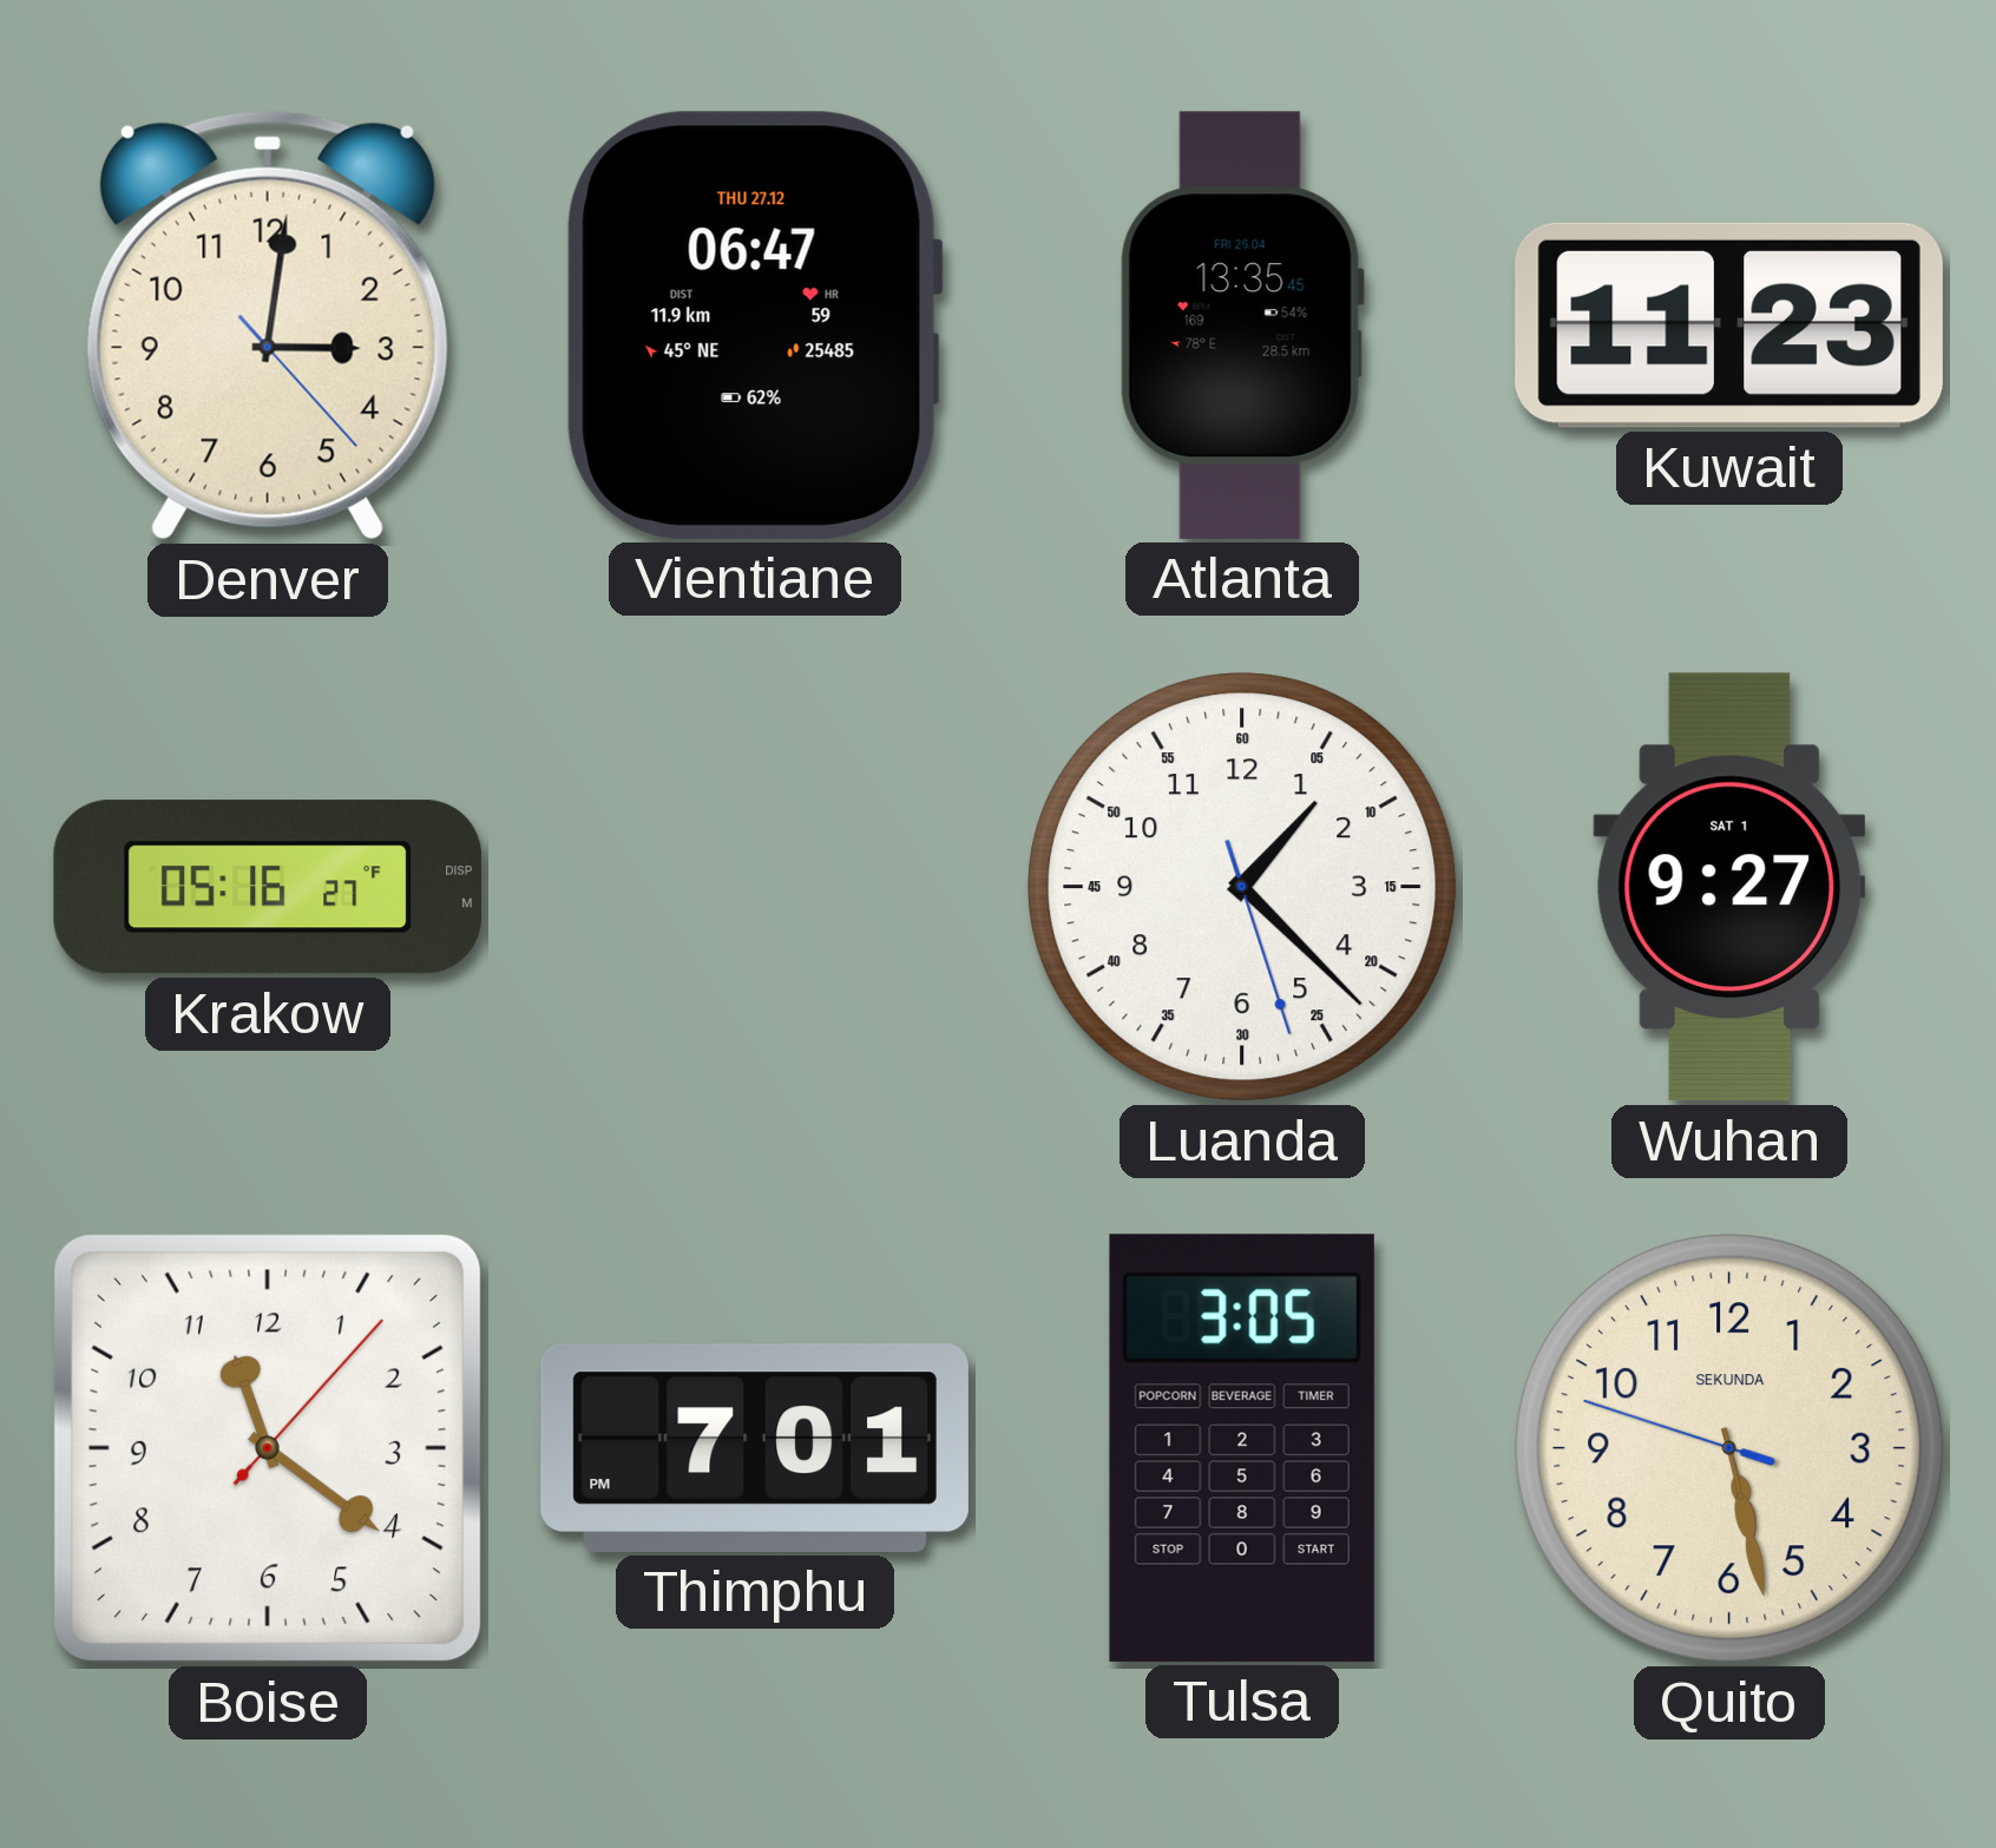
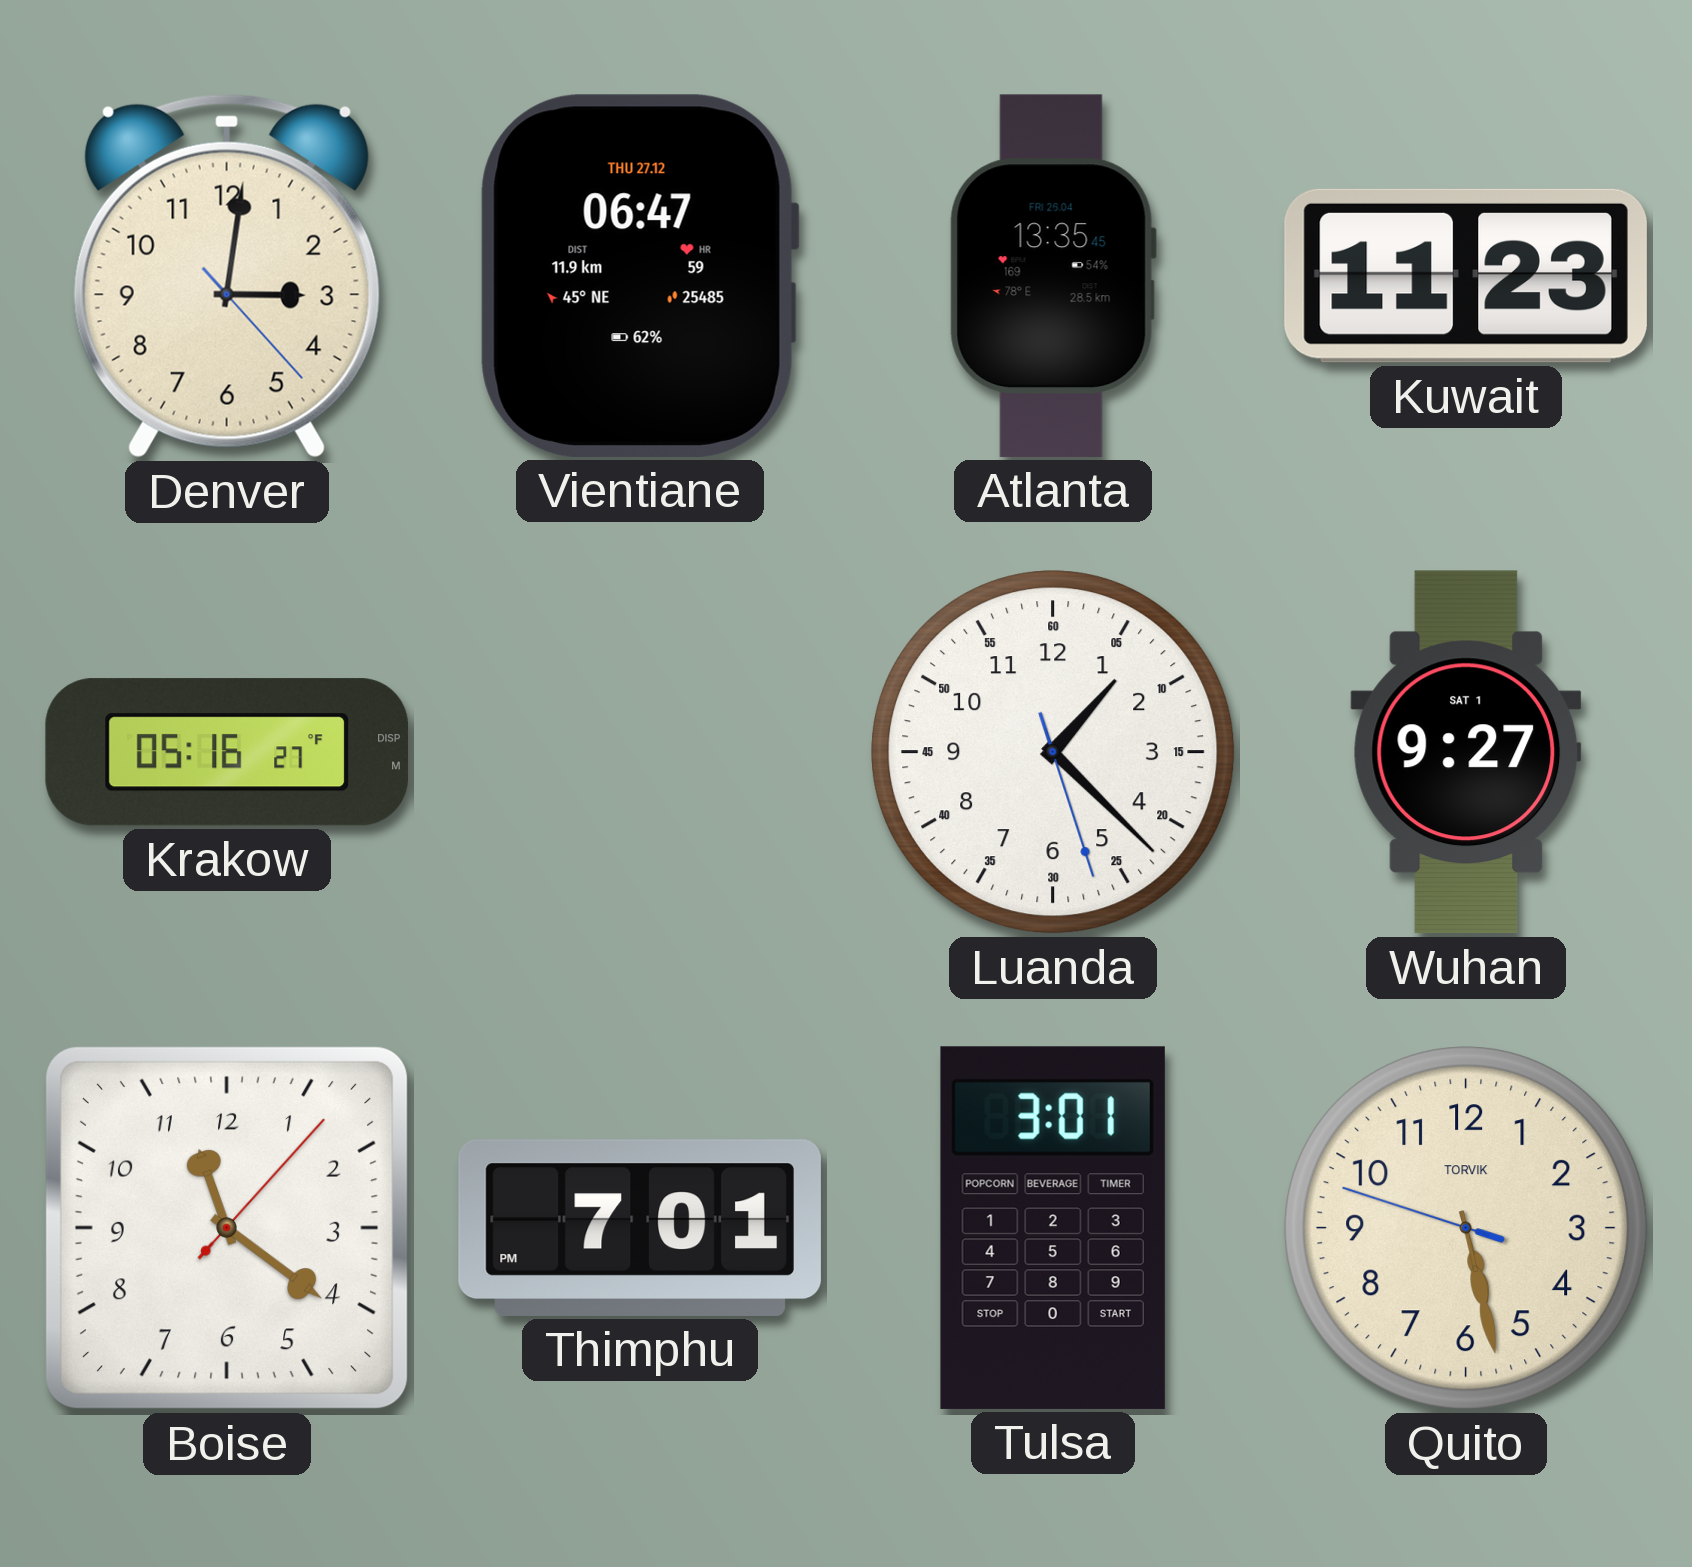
Tulsa: 3:05 -> 3:01
Quito brand: SEKUNDA -> TORVIK
